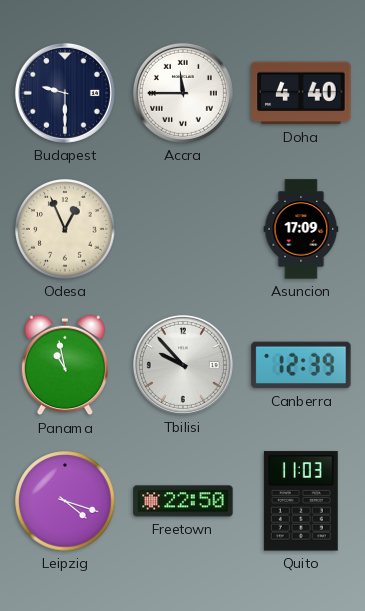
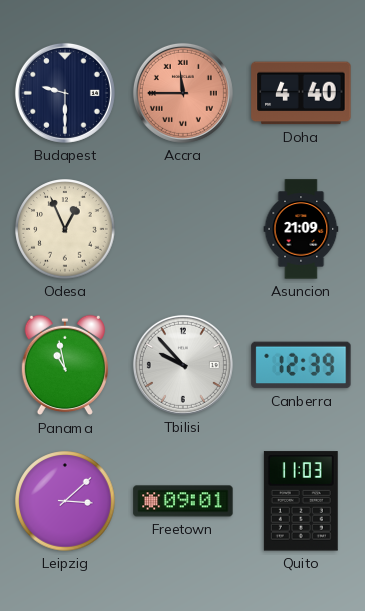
Accra dial: white -> salmon
Asuncion: 17:09 -> 21:09
Leipzig: 4:18 -> 3:08
Freetown: 22:50 -> 09:01
